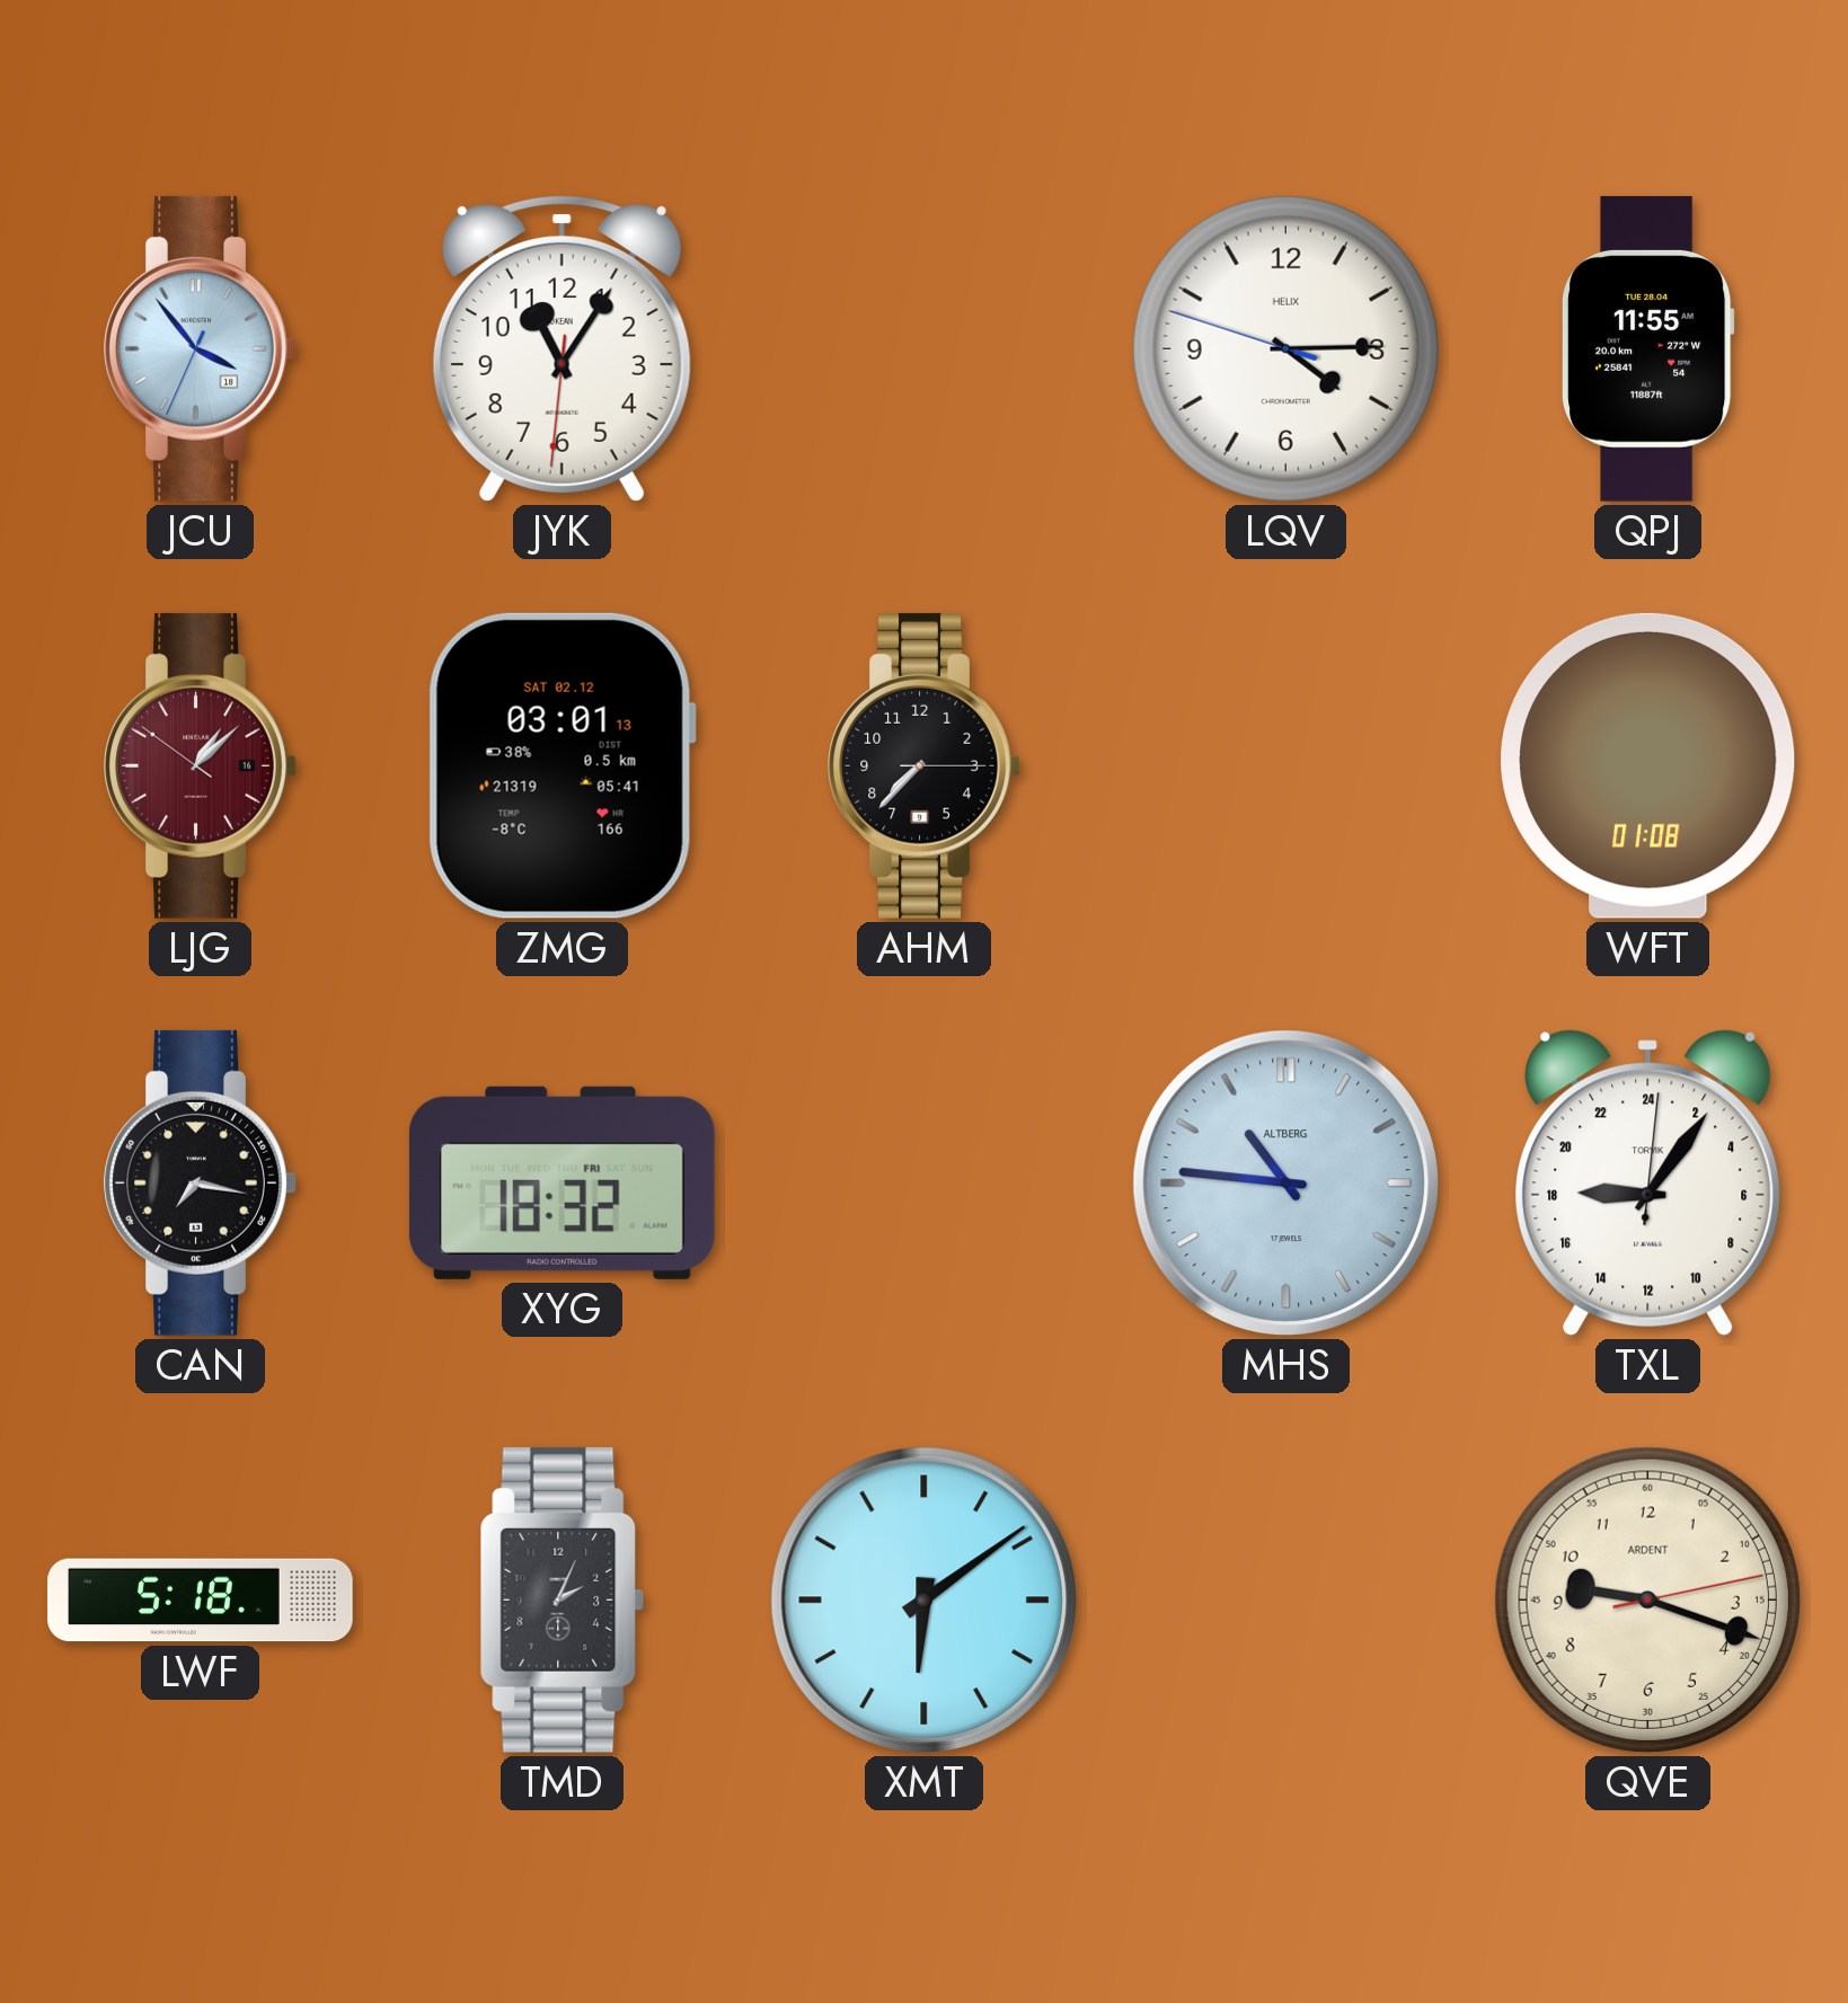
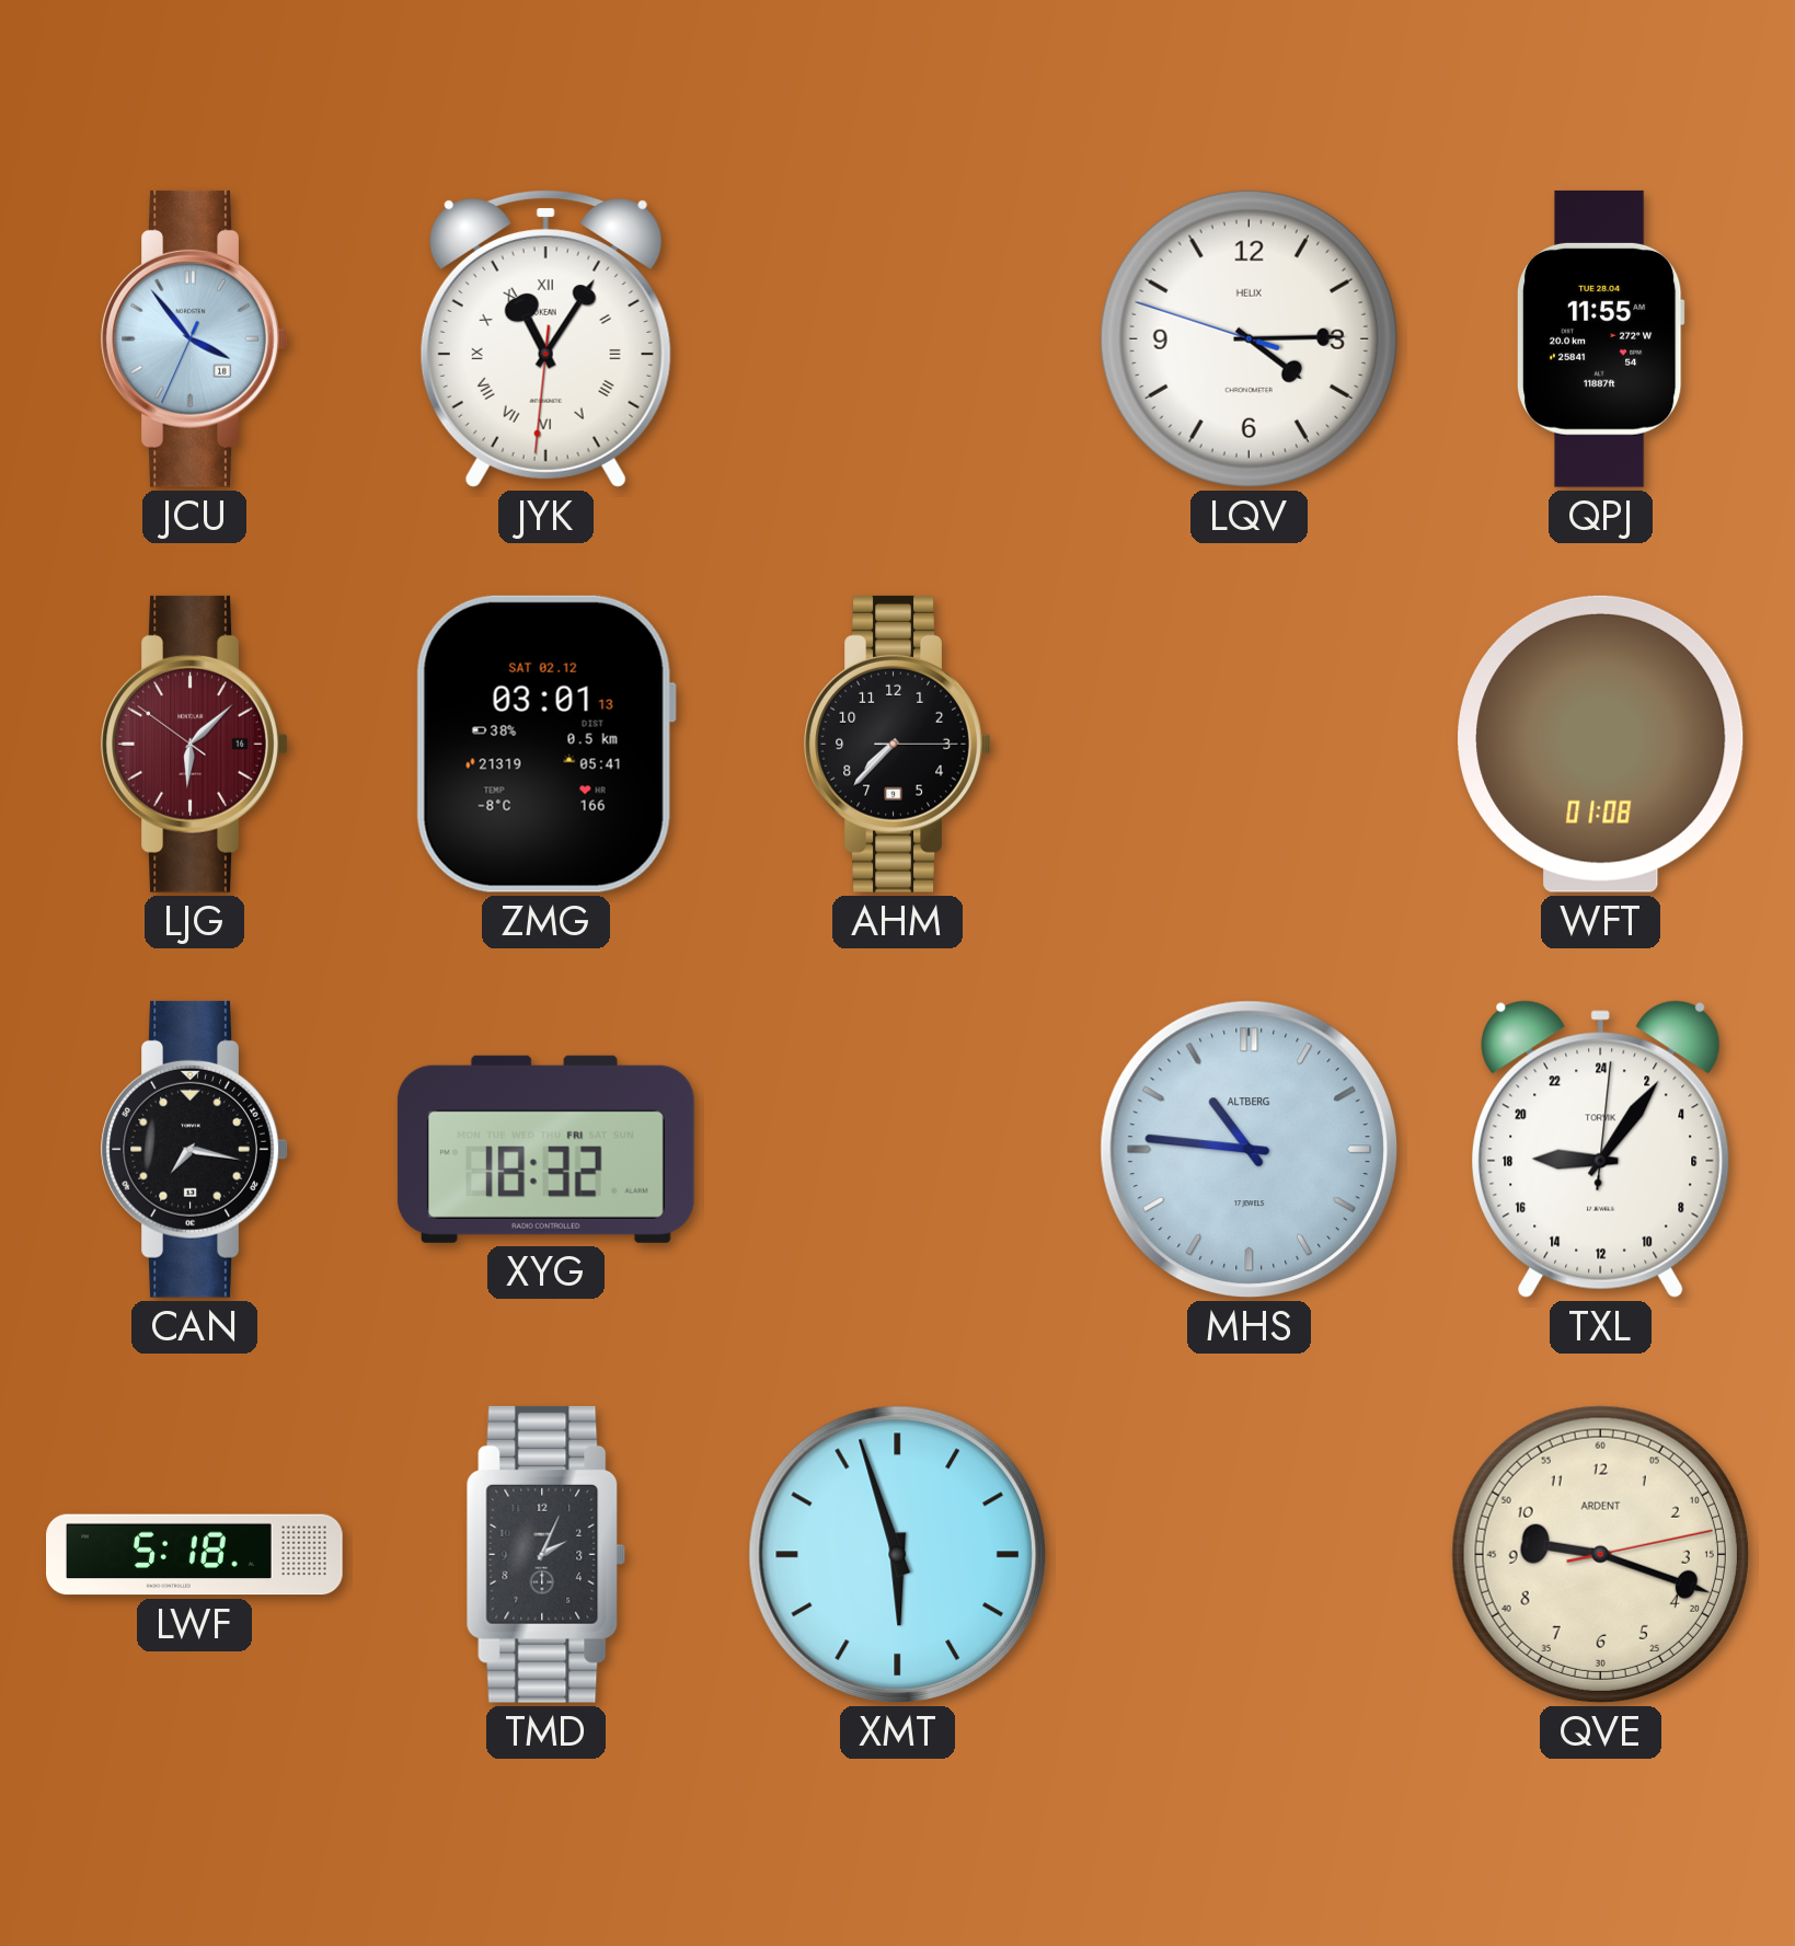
JYK numerals: Arabic -> Roman
LJG: 1:07 -> 6:07
XMT: 6:09 -> 5:57
